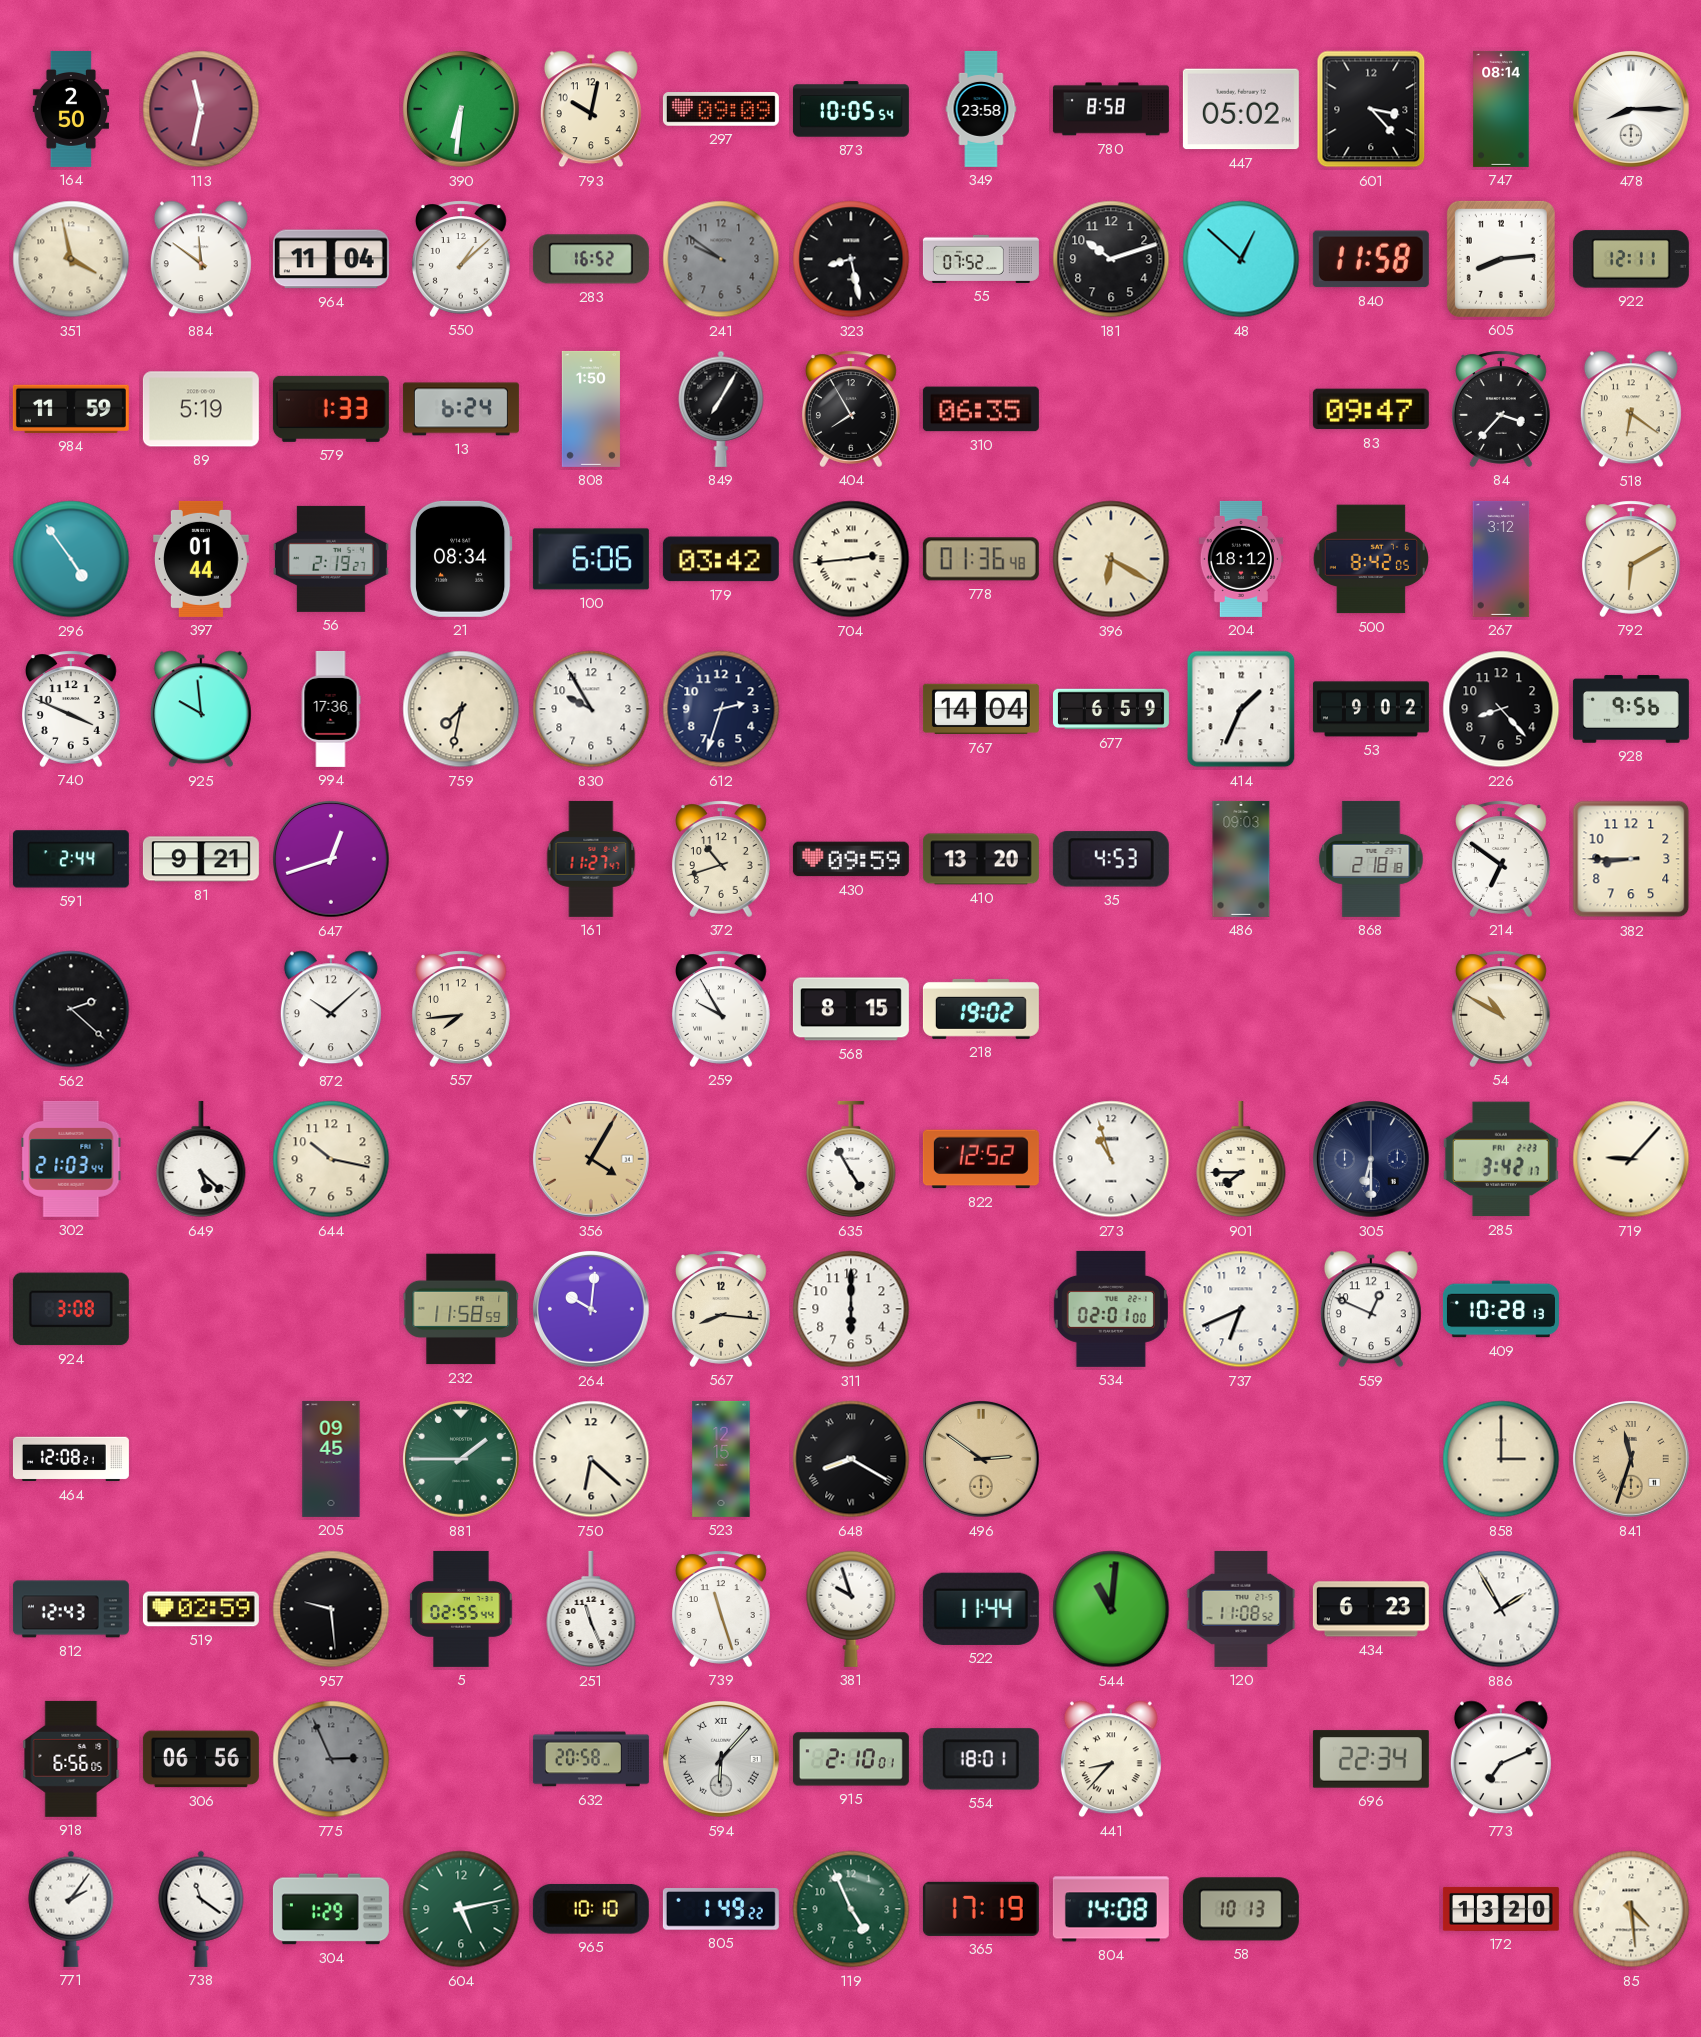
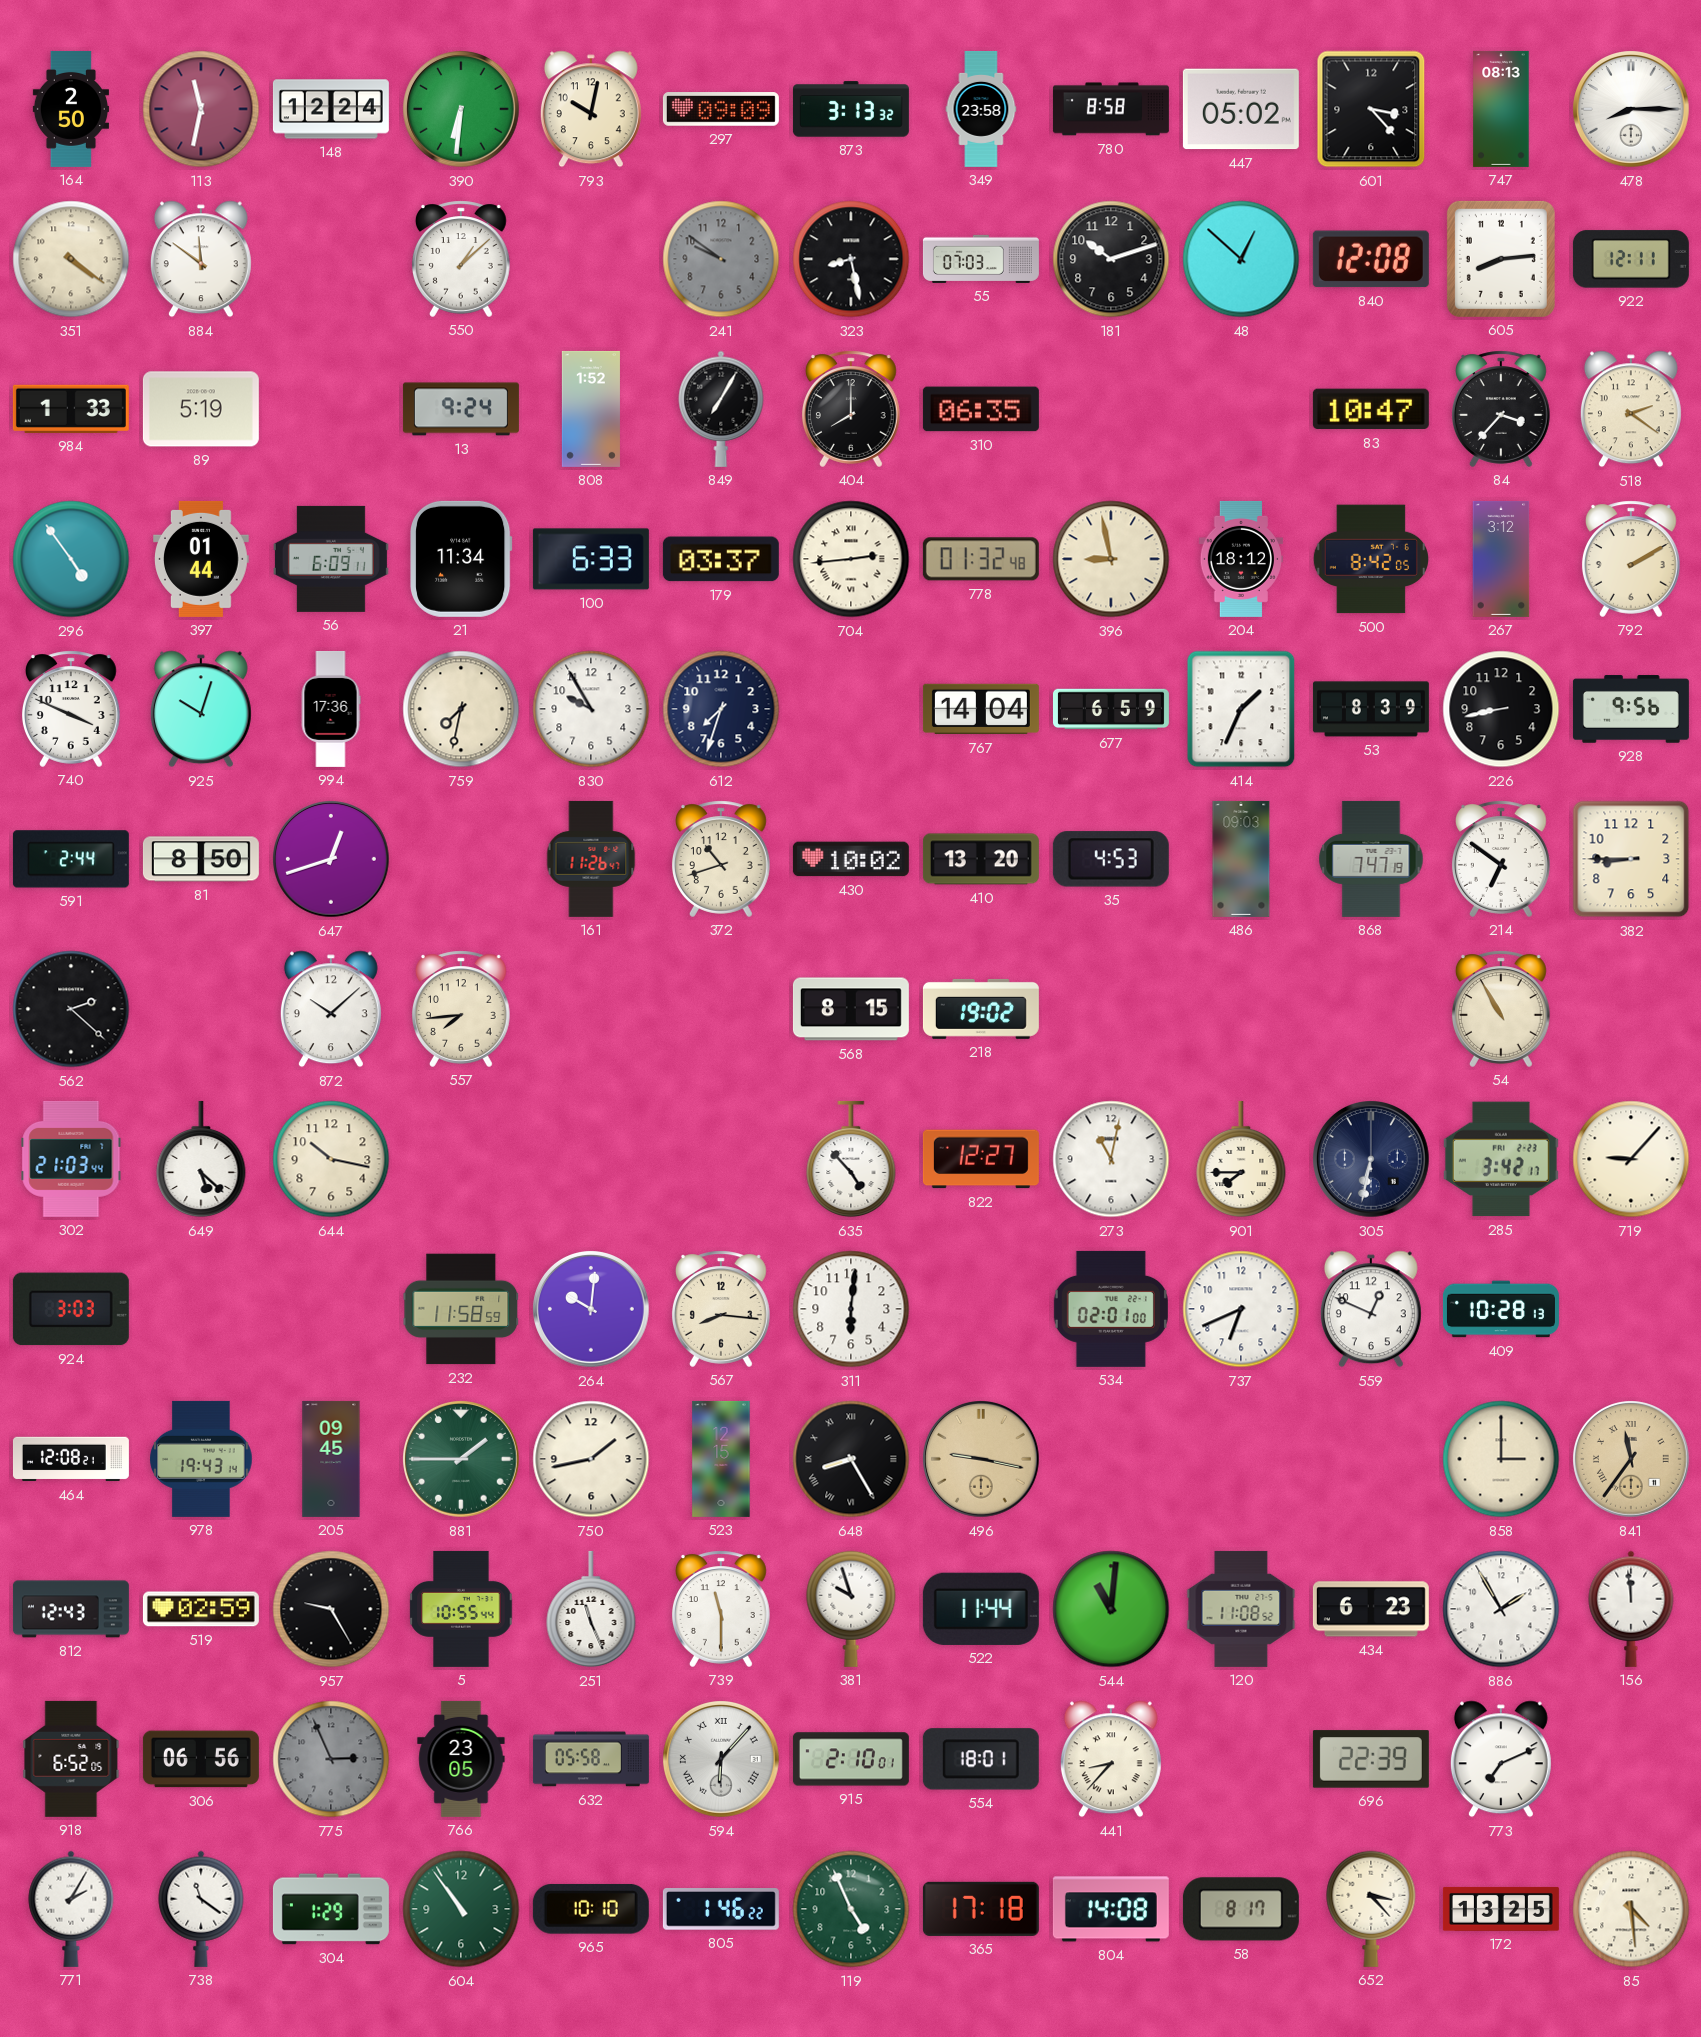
148: none -> 12:24
873: 10:05 -> 3:13
747: 08:14 -> 08:13
351: 3:58 -> 4:21
964: 11:04 -> none
283: 16:52 -> none
55: 07:52 -> 07:03
840: 11:58 -> 12:08
984: 11:59 -> 1:33
579: 1:33 -> none
13: 6:24 -> 9:24
808: 1:50 -> 1:52
404: 7:55 -> 8:00
83: 09:47 -> 10:47
518: 6:21 -> 2:21
56: 2:19 -> 6:09
21: 08:34 -> 11:34
100: 6:06 -> 6:33
179: 03:42 -> 03:37
778: 01:36 -> 01:32
396: 6:20 -> 8:58
792: 6:10 -> 2:10
925: 9:59 -> 10:03
612: 2:33 -> 7:33
53: 9:02 -> 8:39
226: 8:23 -> 8:43
81: 9:21 -> 8:50
161: 11:27 -> 11:26
430: 09:59 -> 10:02
868: 2:18 -> 7:47
259: 9:55 -> none
54: 10:50 -> 10:55
356: 4:05 -> none
635: 4:55 -> 4:53
822: 12:52 -> 12:27
273: 10:57 -> 11:02
305: 6:30 -> 6:32
924: 3:08 -> 3:03
311: 6:00 -> 6:01
978: none -> 19:43
750: 6:22 -> 1:43
648: 8:20 -> 8:25
496: 2:51 -> 9:17
841: 11:33 -> 11:36
957: 9:29 -> 9:25
5: 02:55 -> 10:55
739: 11:27 -> 11:30
156: none -> 11:59
918: 6:56 -> 6:52
766: none -> 23:05
632: 20:58 -> 05:58
696: 22:34 -> 22:39
771: 2:06 -> 2:05
604: 5:13 -> 10:54
805: 1:49 -> 1:46
365: 17:19 -> 17:18
58: 10:13 -> 8:17
652: none -> 3:23
172: 13:20 -> 13:25
